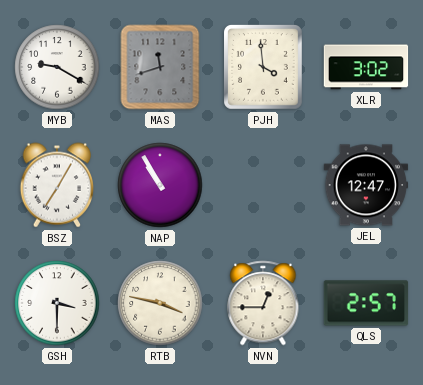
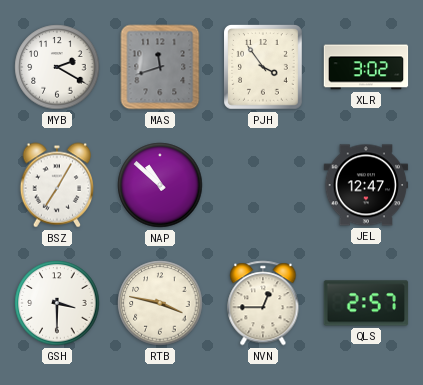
MYB: 9:20 -> 2:20
PJH: 3:59 -> 3:54
NAP: 10:55 -> 10:52
